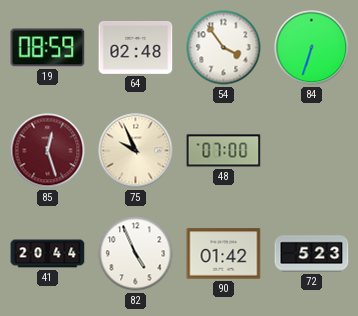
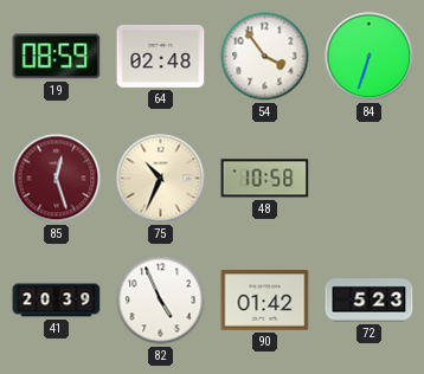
75: 9:56 -> 10:34
48: 07:00 -> 10:58
41: 20:44 -> 20:39
